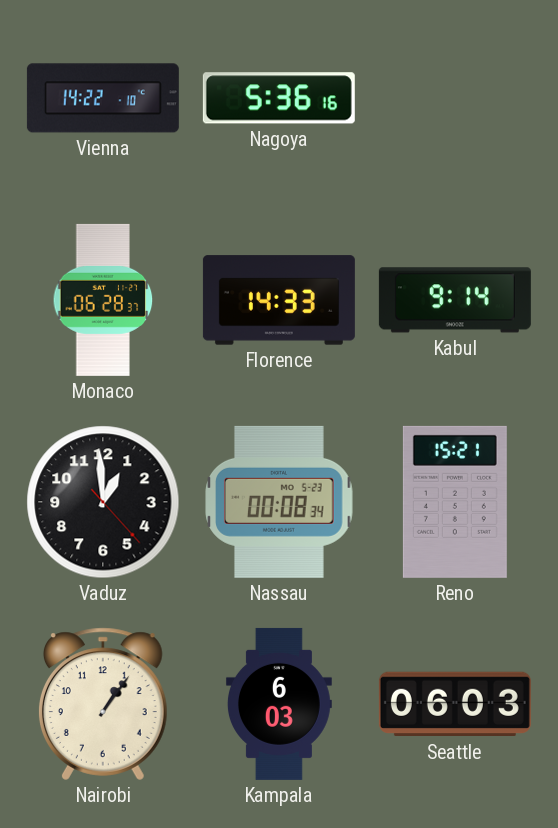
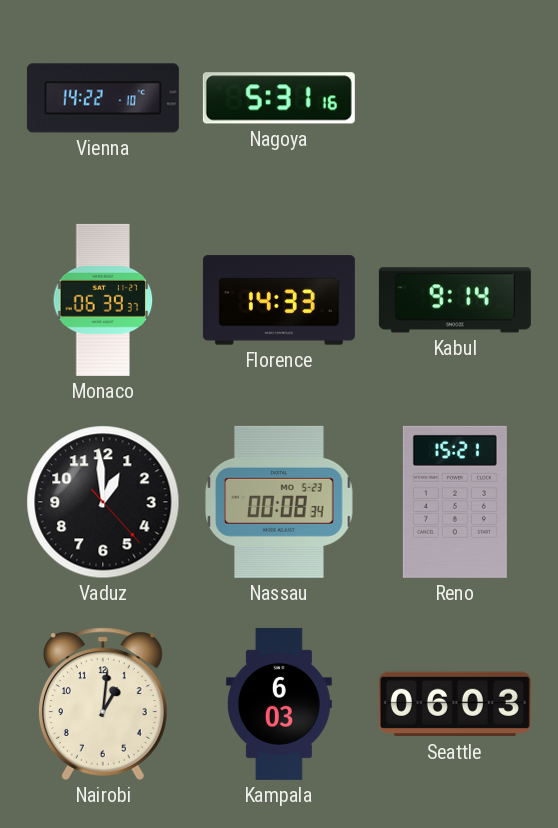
Nagoya: 5:36 -> 5:31
Monaco: 06:28 -> 06:39
Nairobi: 1:06 -> 1:01
